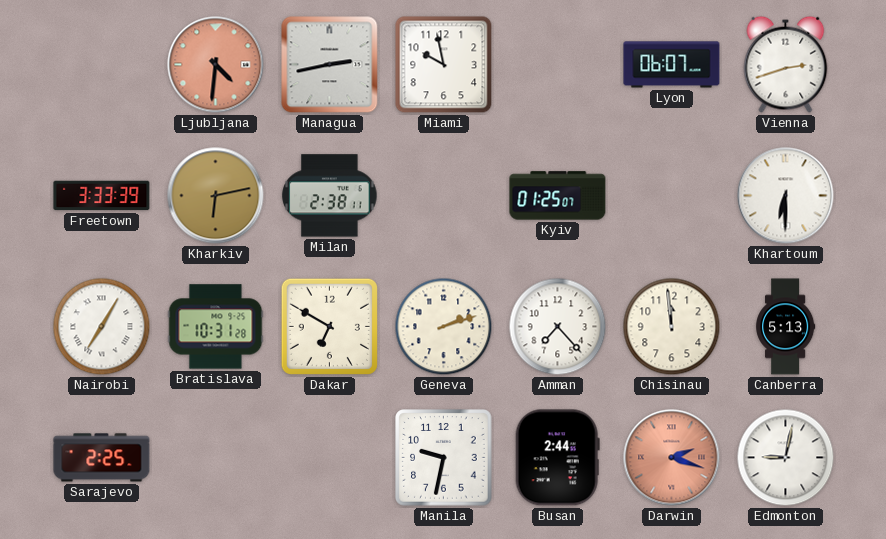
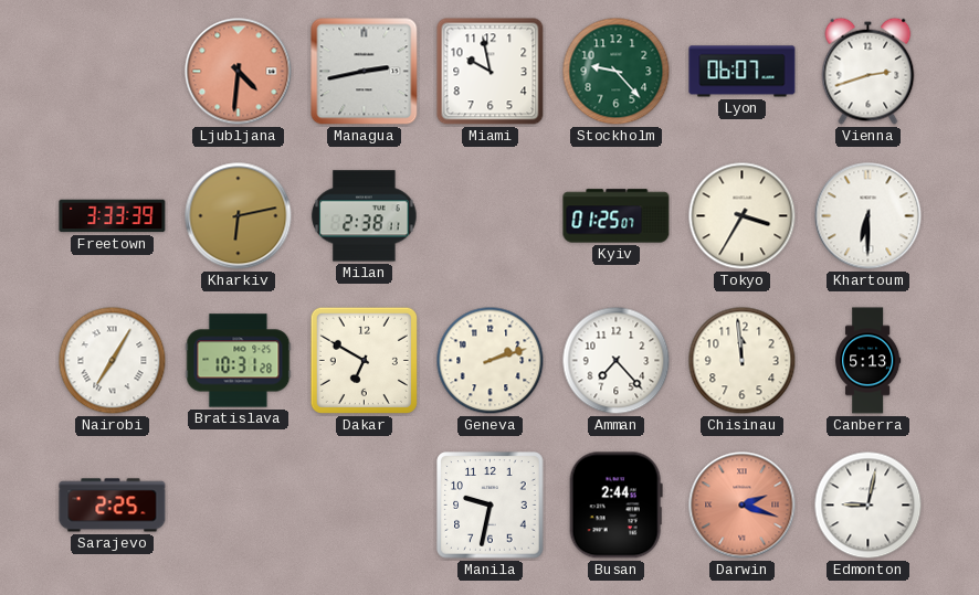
Stockholm: none -> 9:23
Tokyo: none -> 3:35
